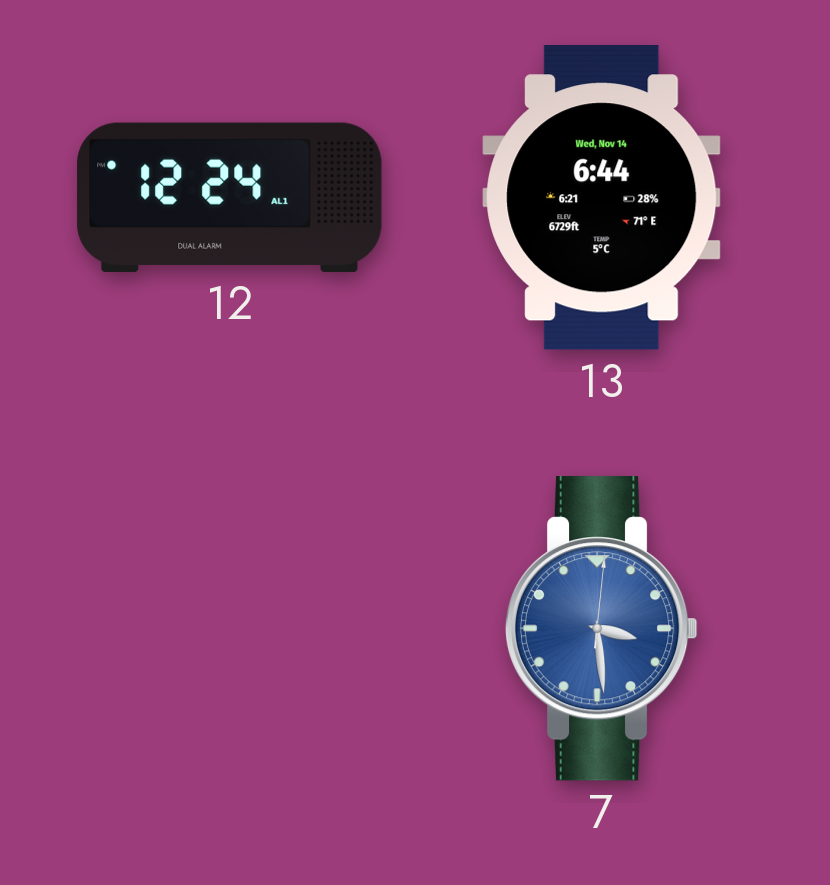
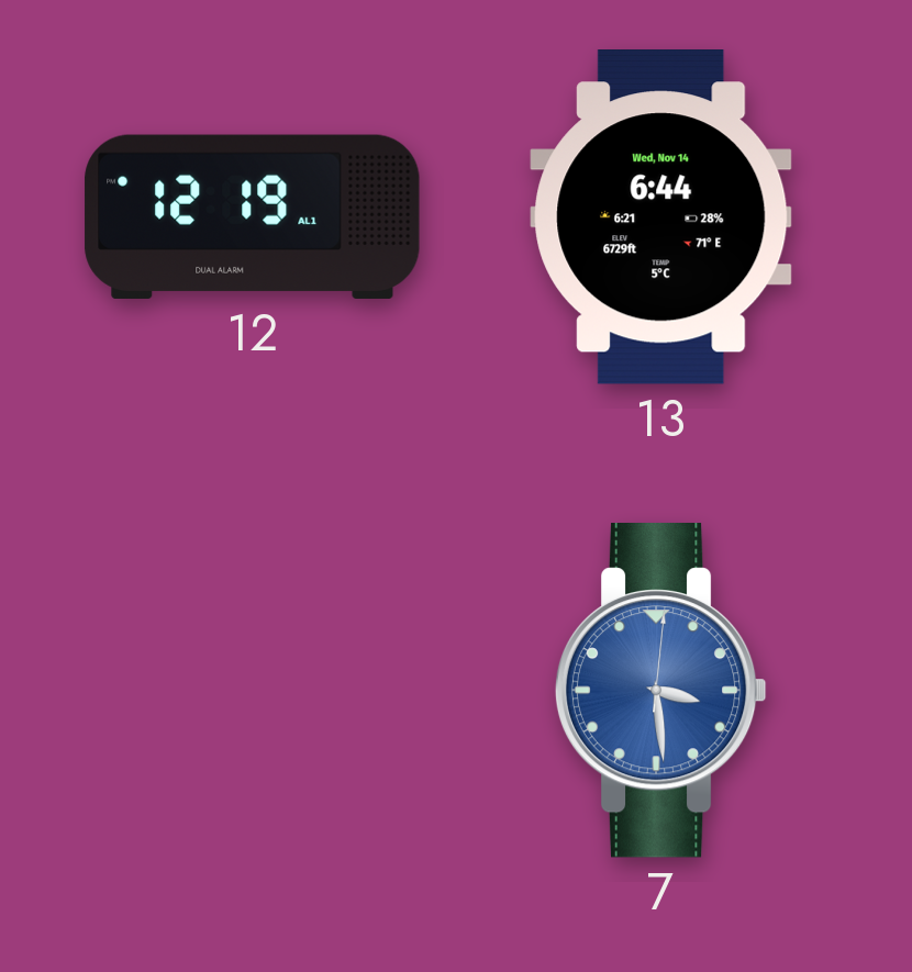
12: 12:24 -> 12:19
